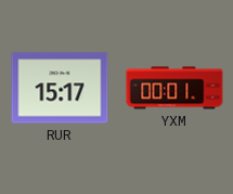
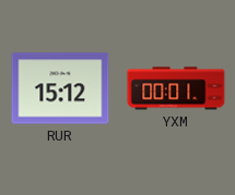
RUR: 15:17 -> 15:12
